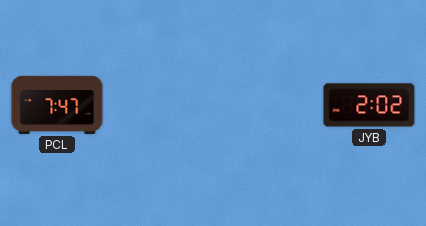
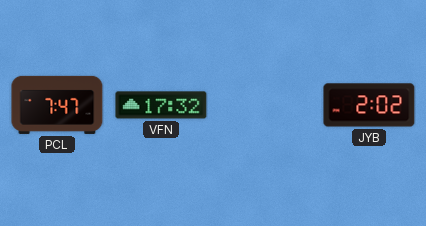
VFN: none -> 17:32
